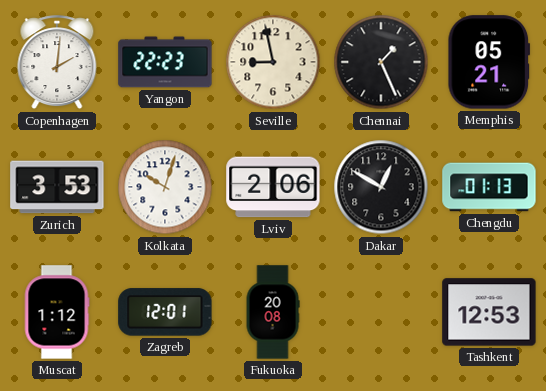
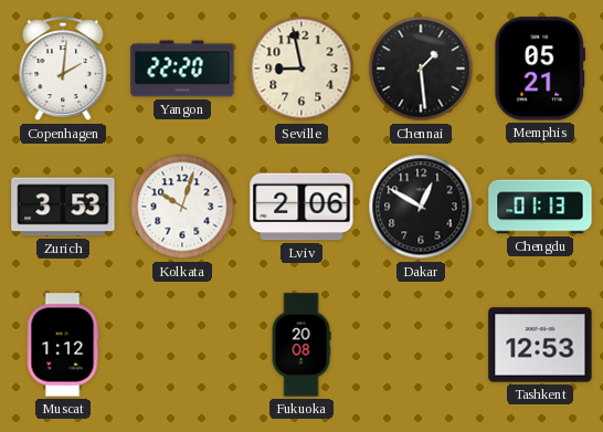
Yangon: 22:23 -> 22:20
Chennai: 1:26 -> 1:29
Zagreb: 12:01 -> none
